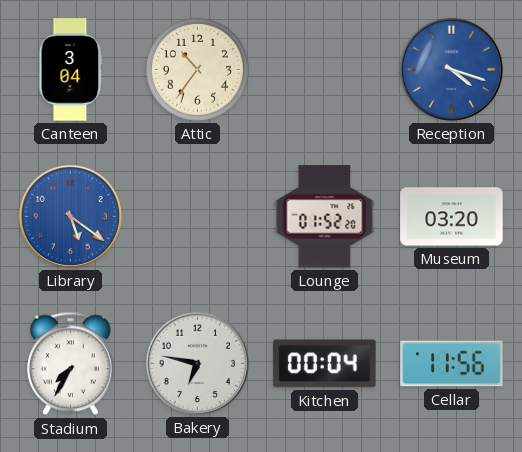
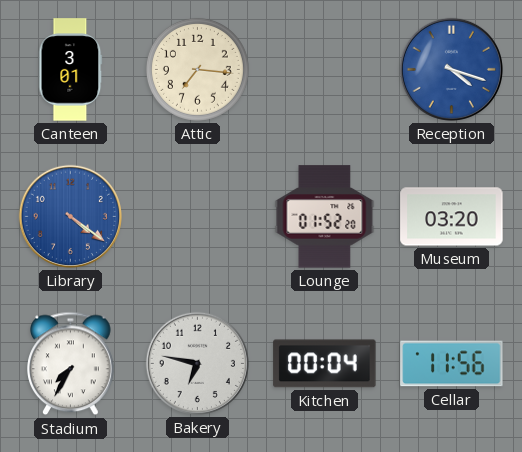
Canteen: 3:04 -> 3:01
Attic: 10:36 -> 7:16
Library: 5:21 -> 4:21
